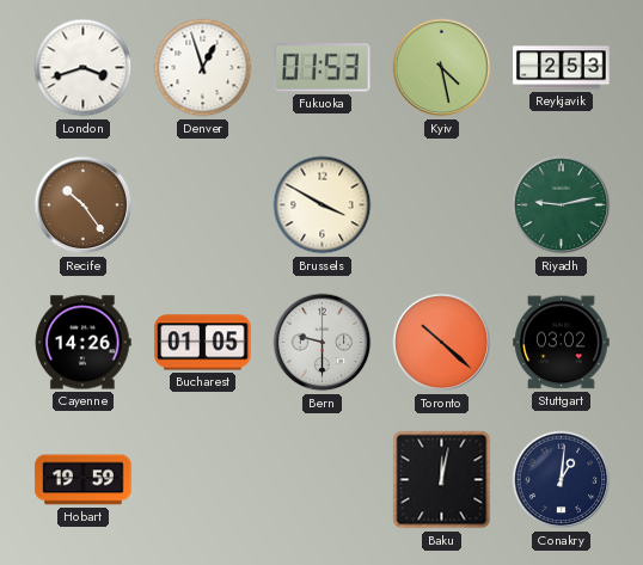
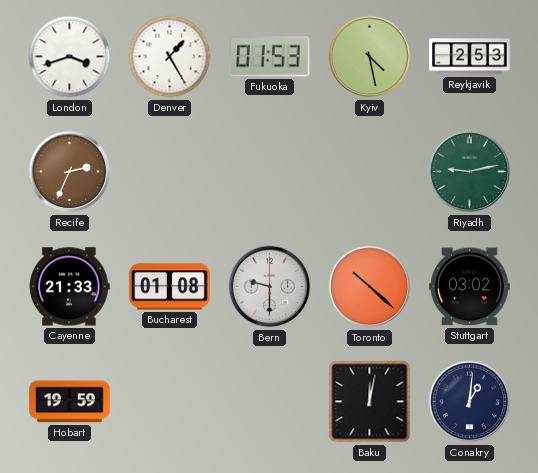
Denver: 12:57 -> 1:25
Recife: 10:24 -> 2:34
Brussels: 3:50 -> none
Cayenne: 14:26 -> 21:33
Bucharest: 01:05 -> 01:08
